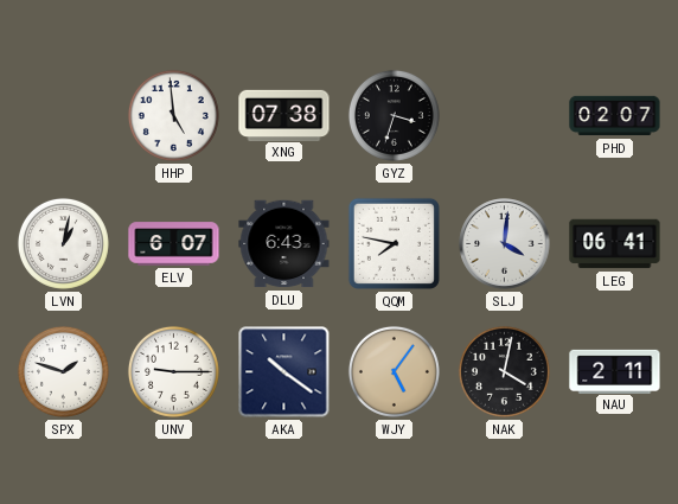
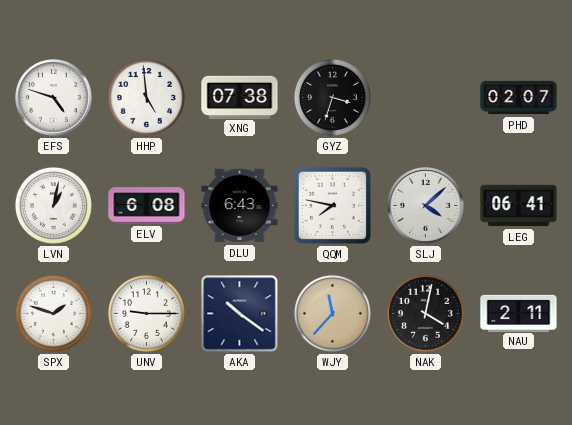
EFS: none -> 4:48
ELV: 6:07 -> 6:08
SLJ: 4:01 -> 4:08
WJY: 5:06 -> 11:37
